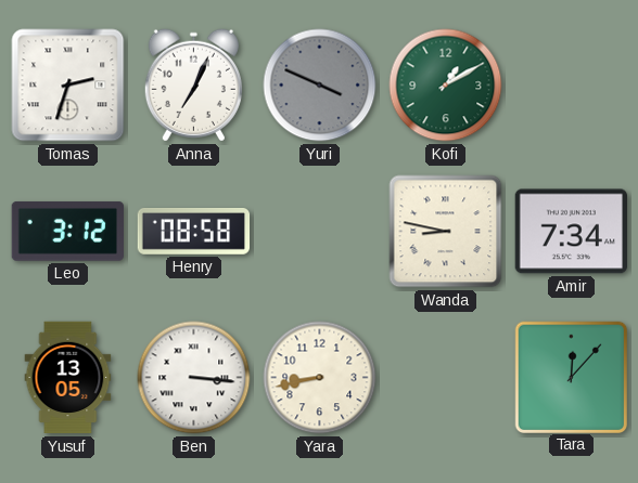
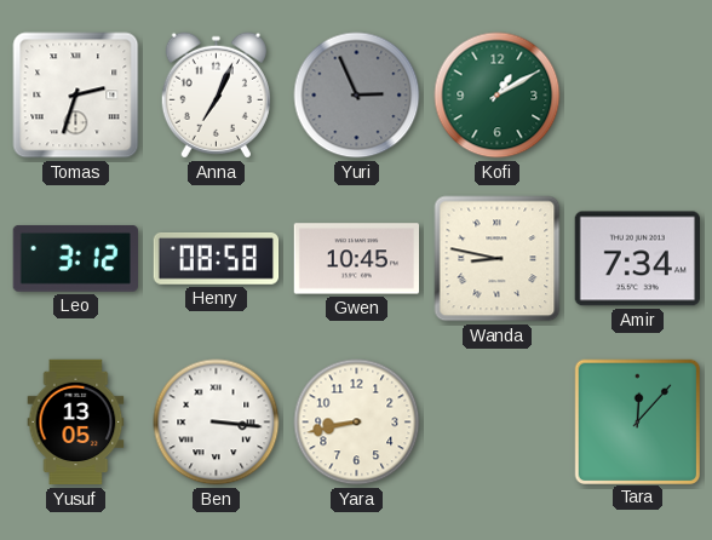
Yuri: 3:49 -> 2:56
Gwen: none -> 10:45
